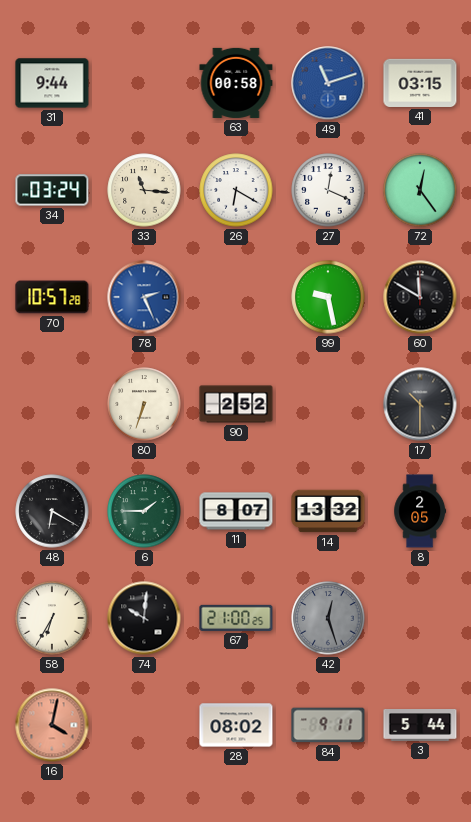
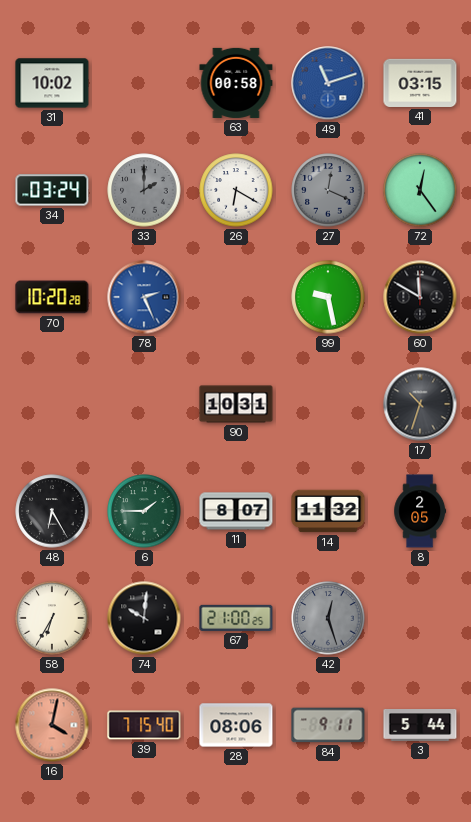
31: 9:44 -> 10:02
33: 11:16 -> 2:00
33 dial: cream -> grey
27 dial: white -> grey
70: 10:57 -> 10:20
80: 6:33 -> none
90: 2:52 -> 10:31
17: 10:30 -> 10:33
48: 6:20 -> 6:25
14: 13:32 -> 11:32
39: none -> 7:15
28: 08:02 -> 08:06
